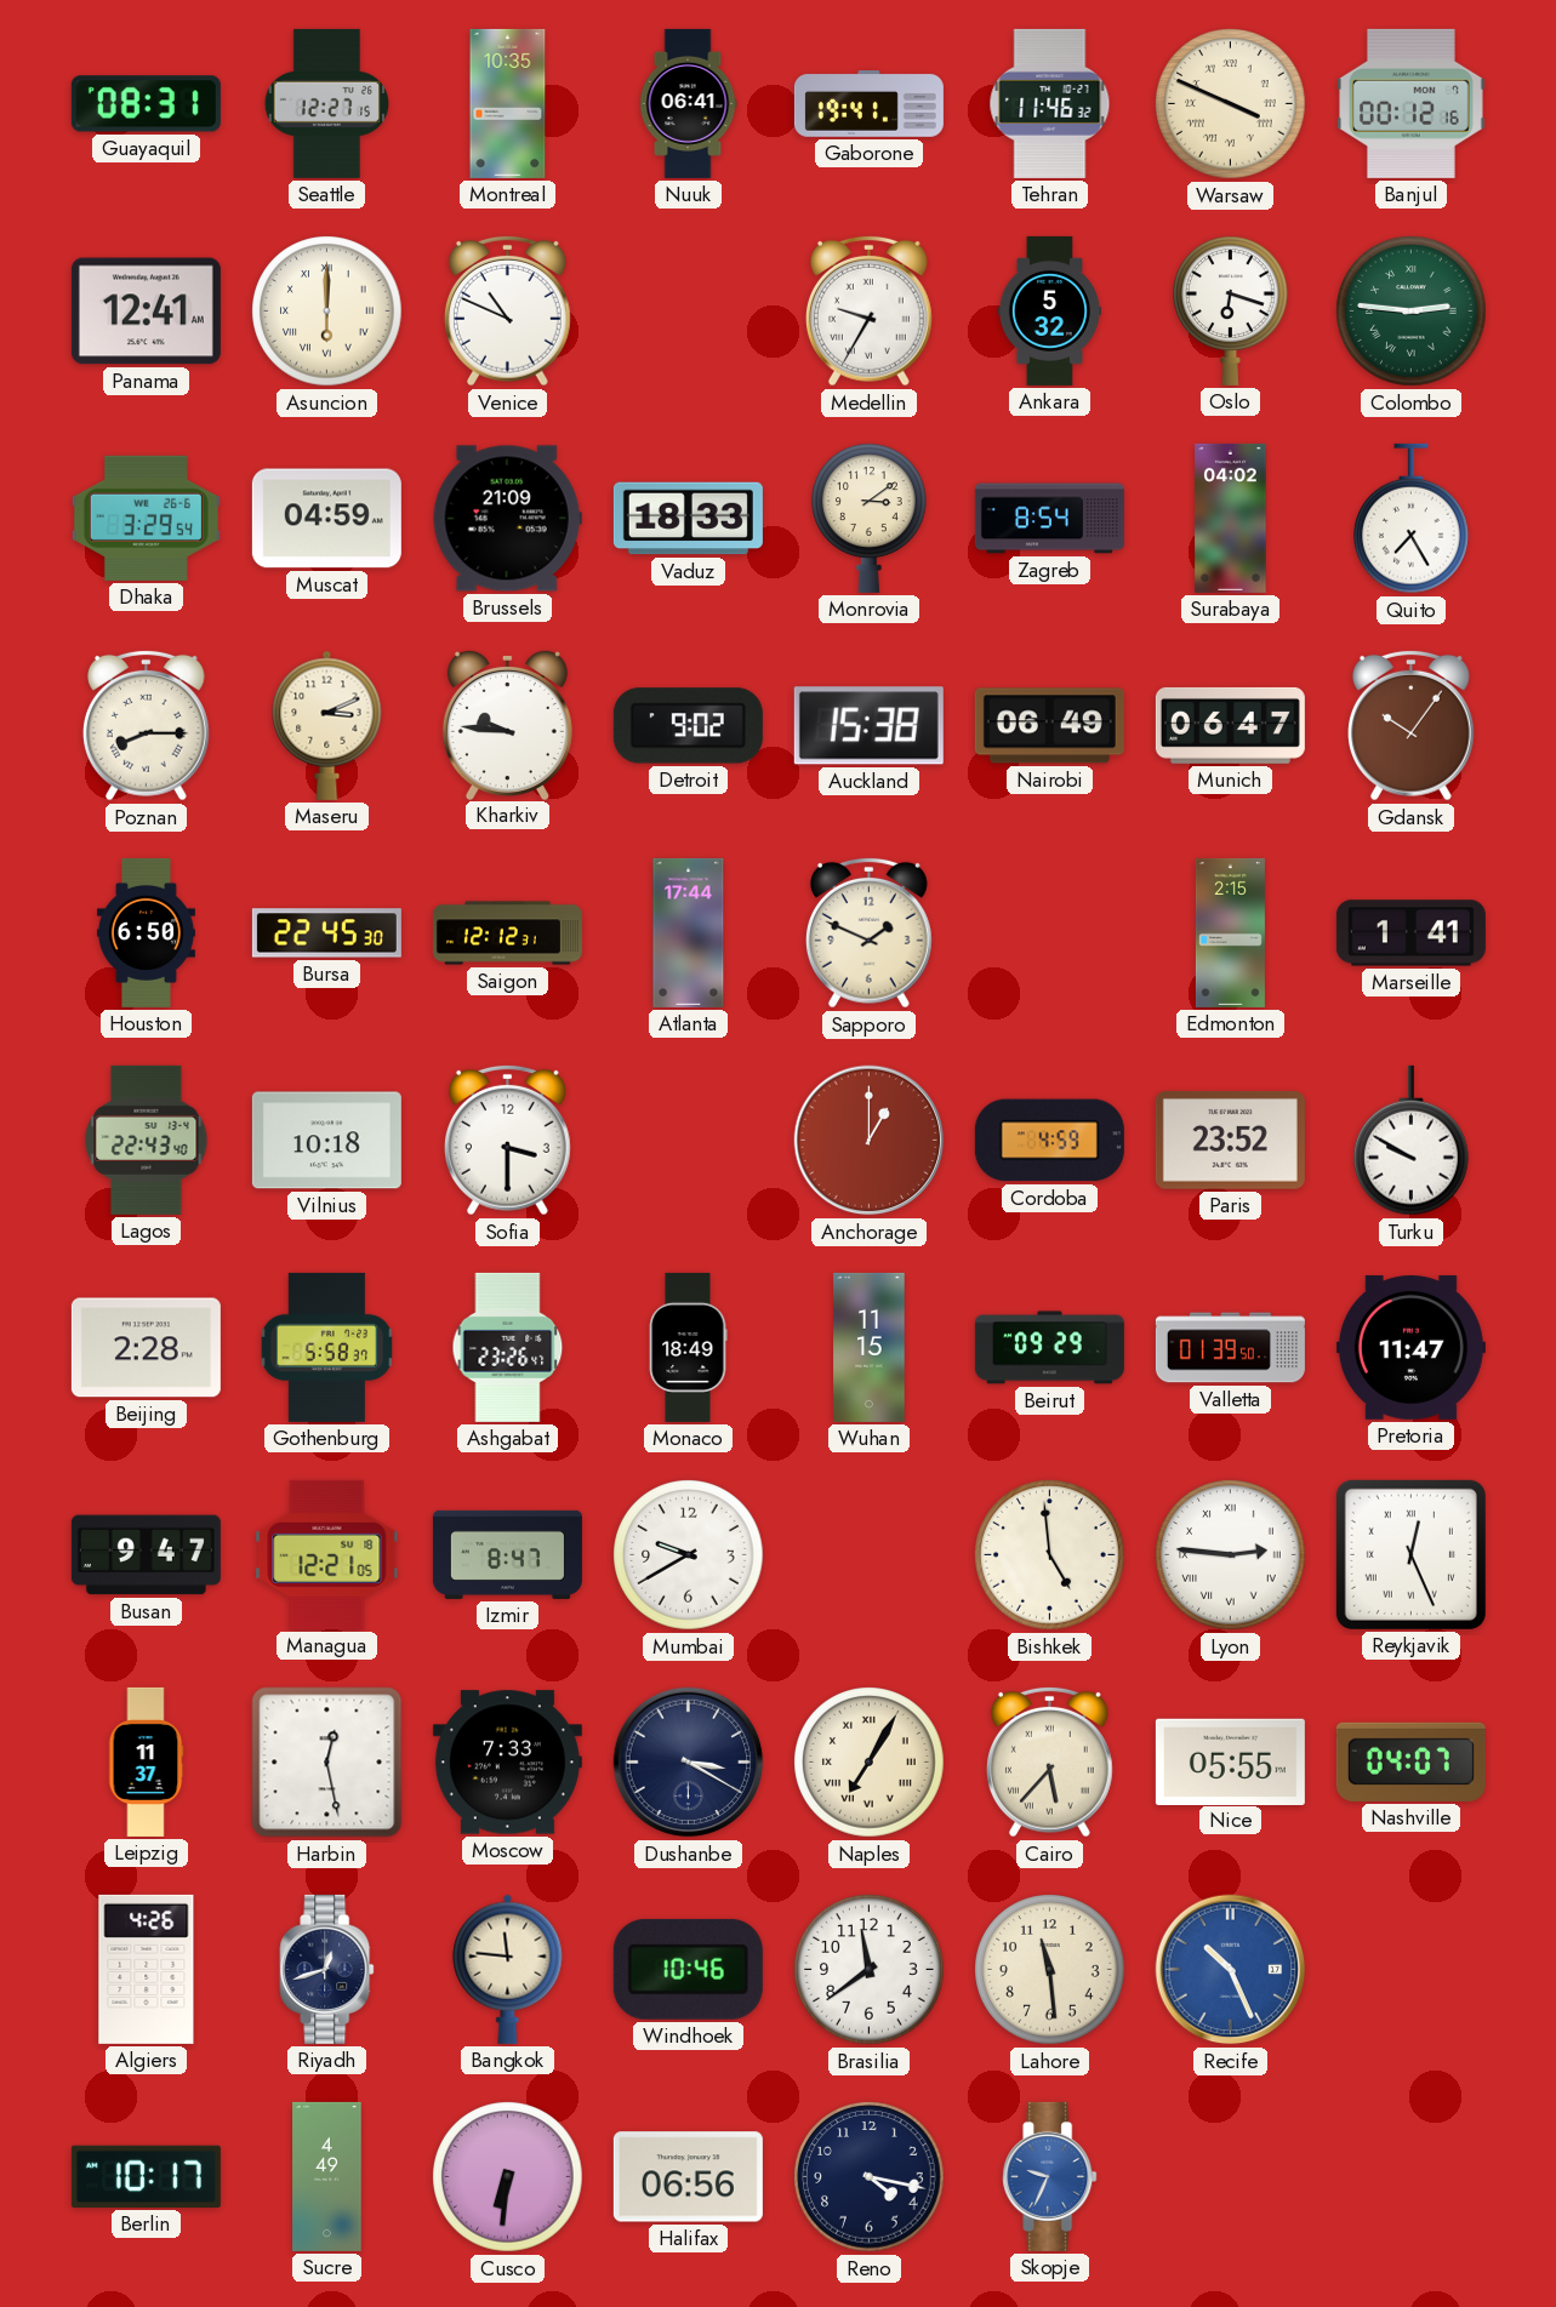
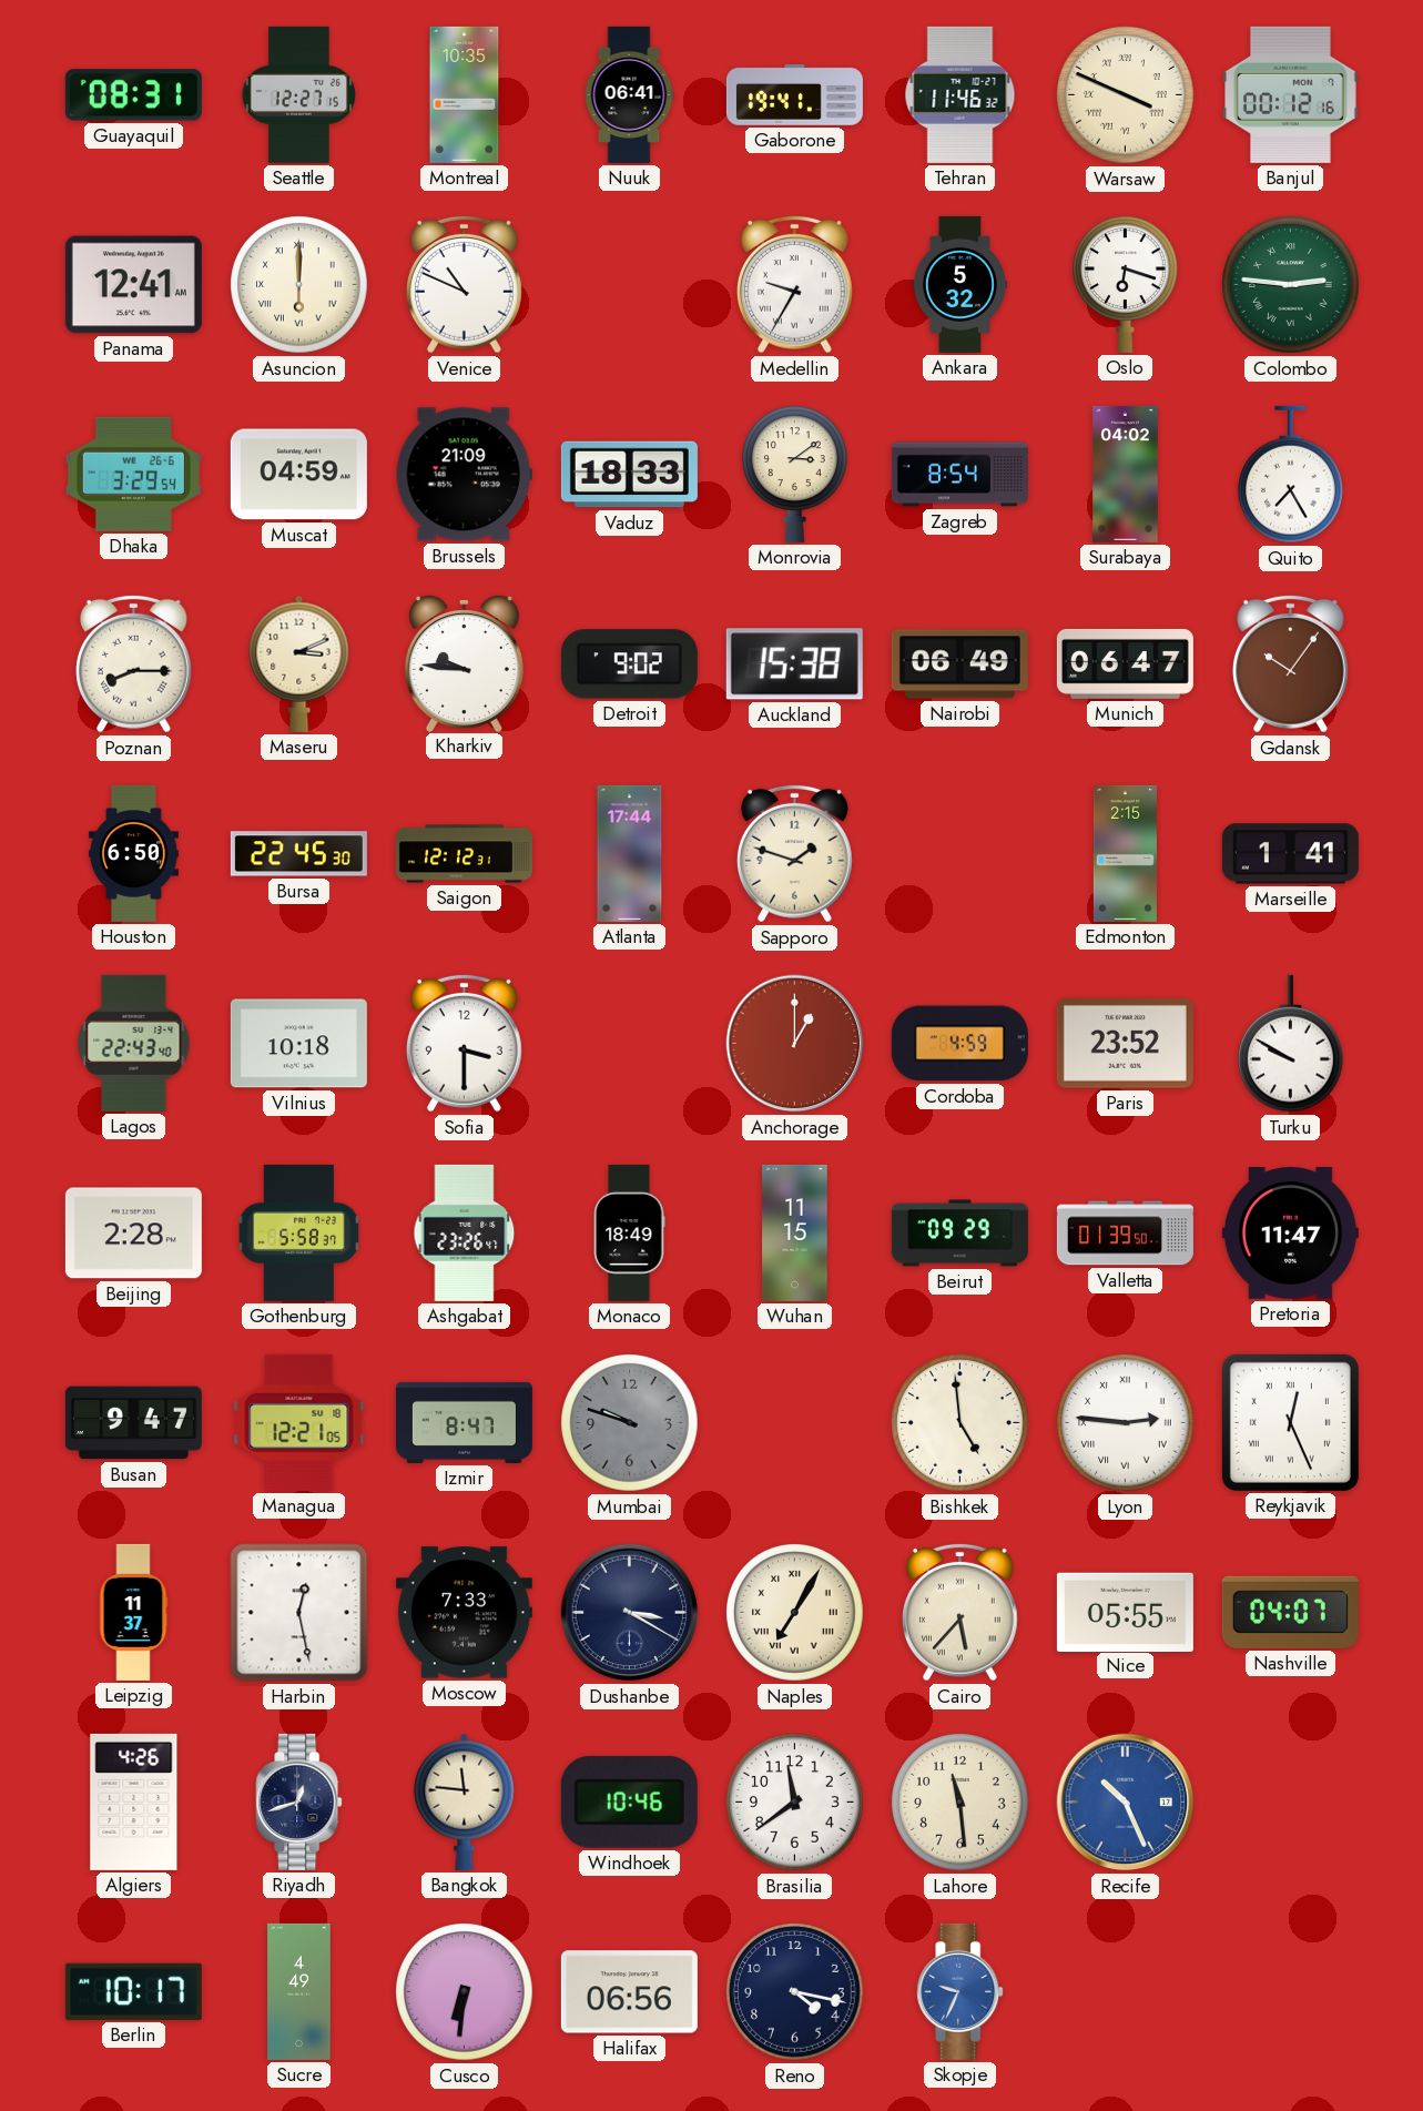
Sapporo: 1:49 -> 1:48
Mumbai: 9:40 -> 9:48
Mumbai dial: white -> grey
